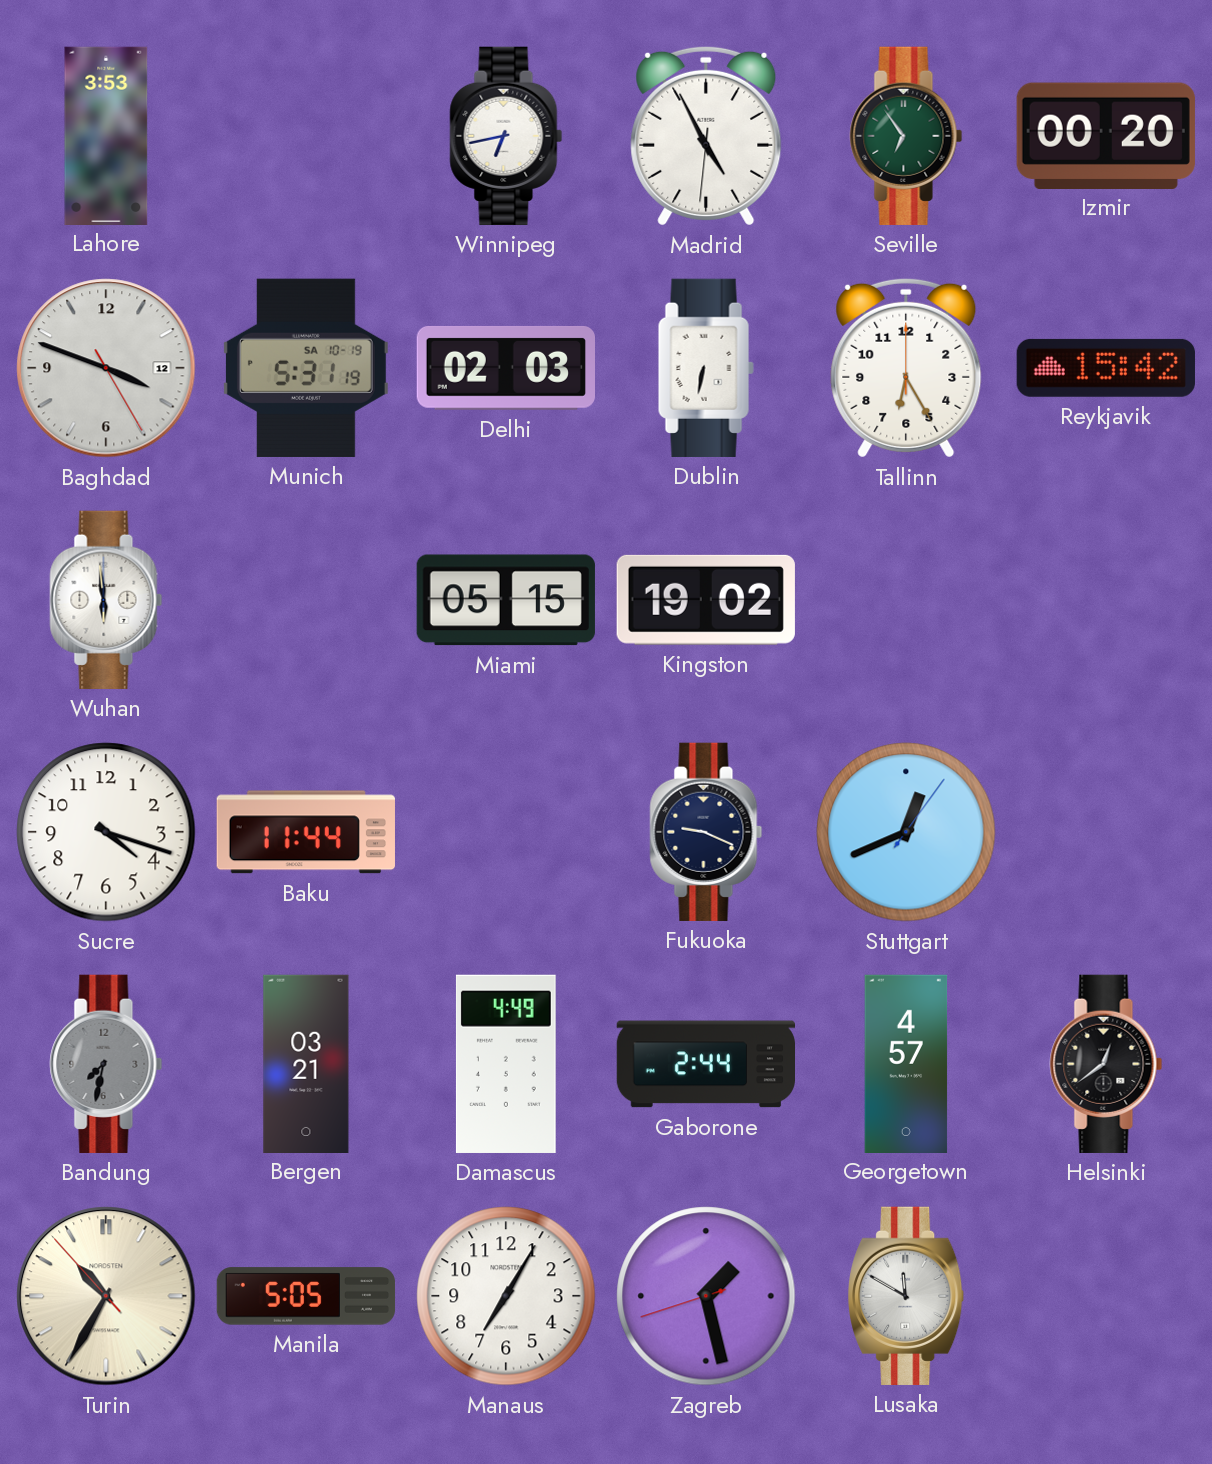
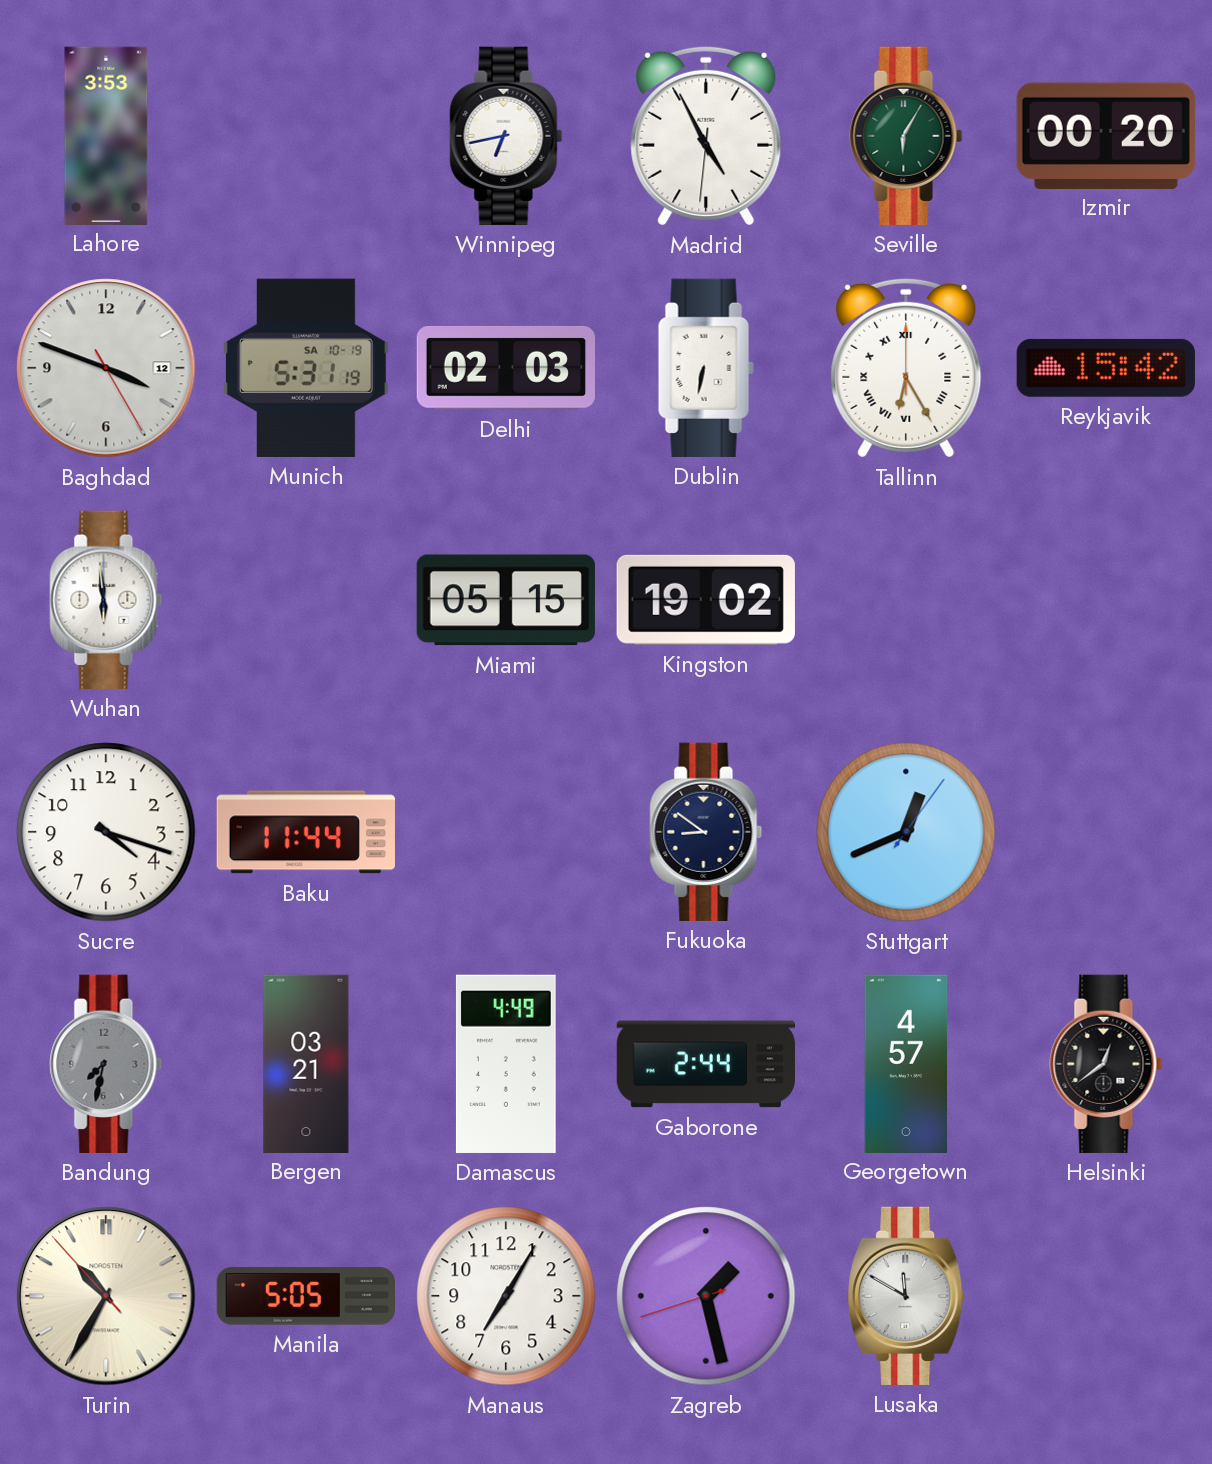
Seville: 6:54 -> 6:05
Tallinn numerals: Arabic -> Roman
Fukuoka: 9:19 -> 8:51
